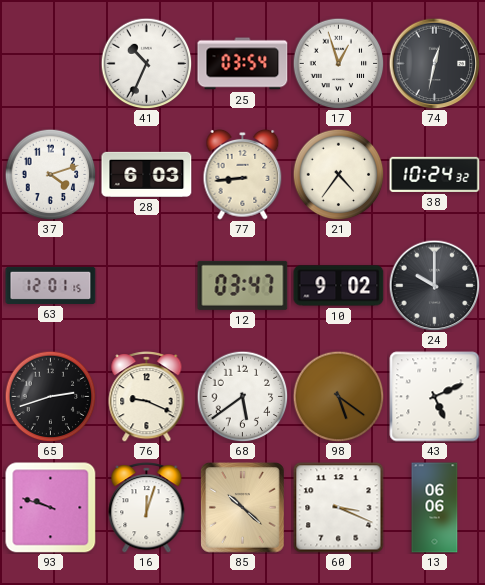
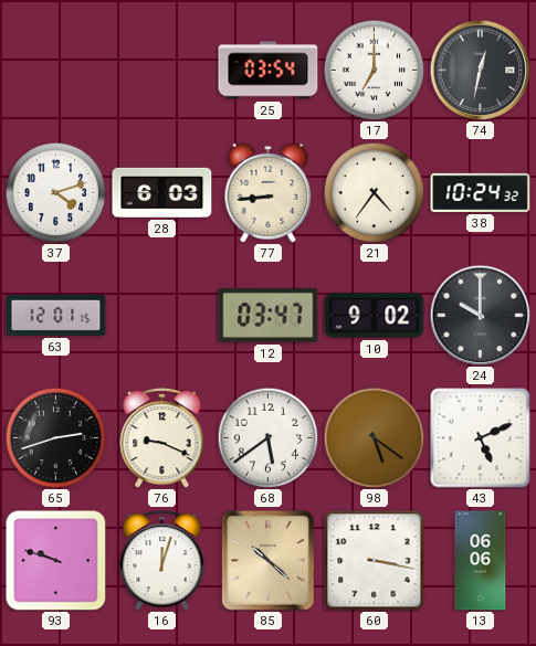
41: 10:34 -> none
17: 12:57 -> 7:00
60: 3:19 -> 3:17
